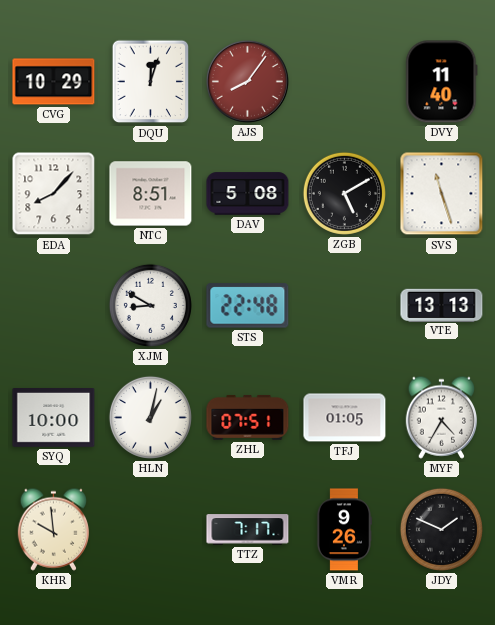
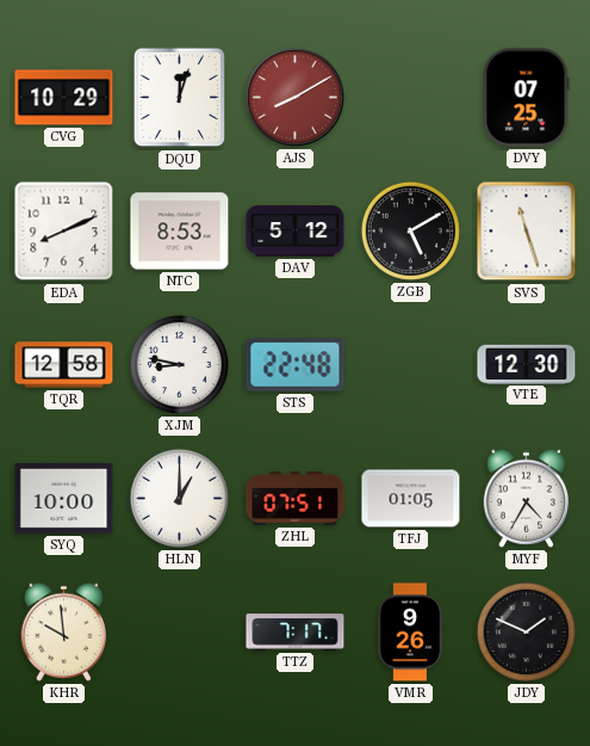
AJS: 8:06 -> 8:10
DVY: 11:40 -> 07:25
EDA: 8:07 -> 8:11
NTC: 8:51 -> 8:53
DAV: 5:08 -> 5:12
TQR: none -> 12:58
XJM: 8:50 -> 8:47
VTE: 13:13 -> 12:30
HLN: 1:02 -> 1:00
